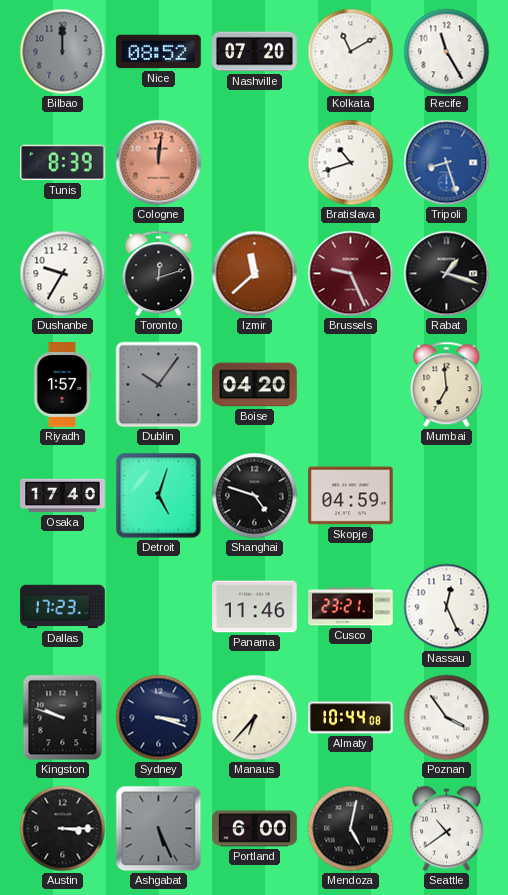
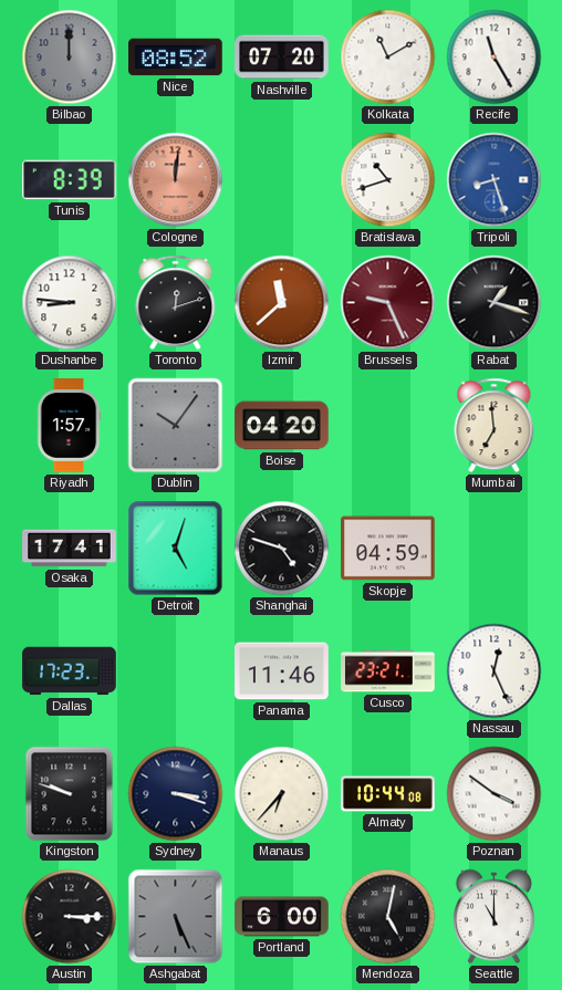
Dushanbe: 9:35 -> 8:46
Osaka: 17:40 -> 17:41
Poznan: 3:54 -> 3:51
Seattle: 10:39 -> 11:00
